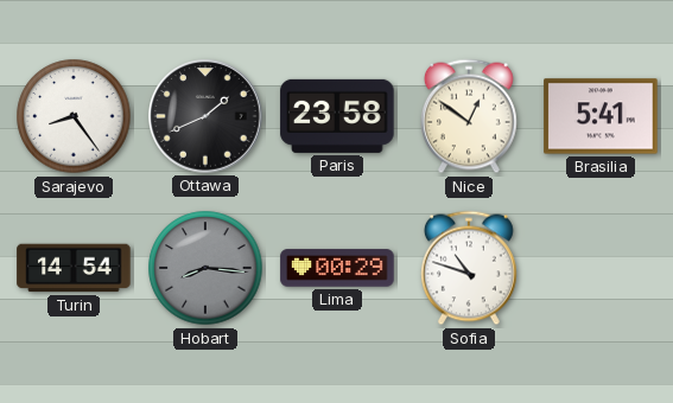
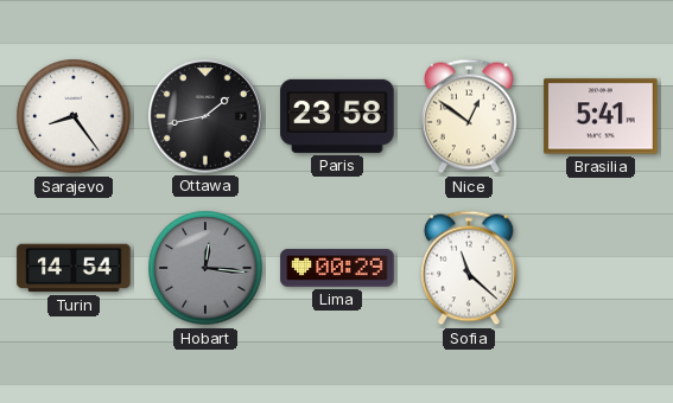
Ottawa: 1:41 -> 1:43
Hobart: 8:16 -> 12:16
Sofia: 10:48 -> 11:22
